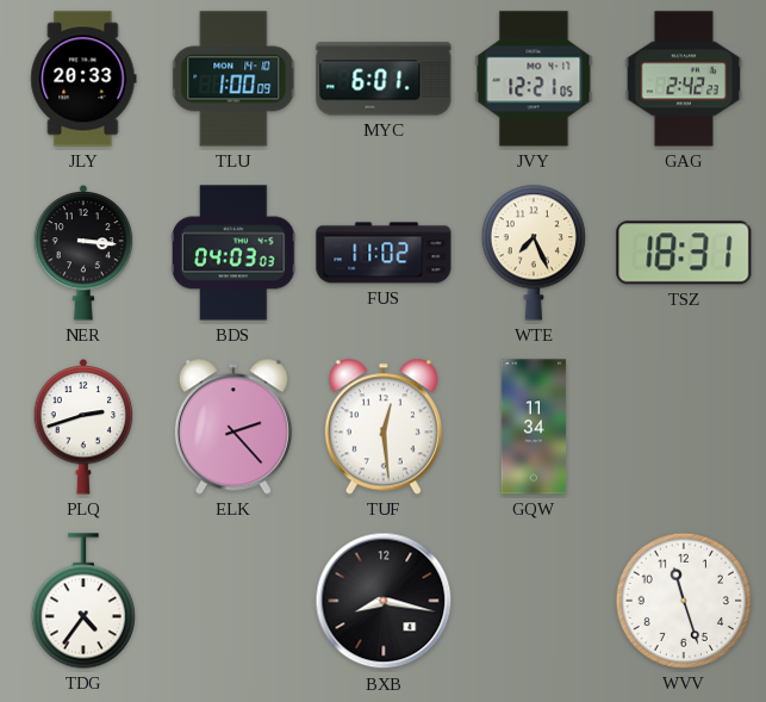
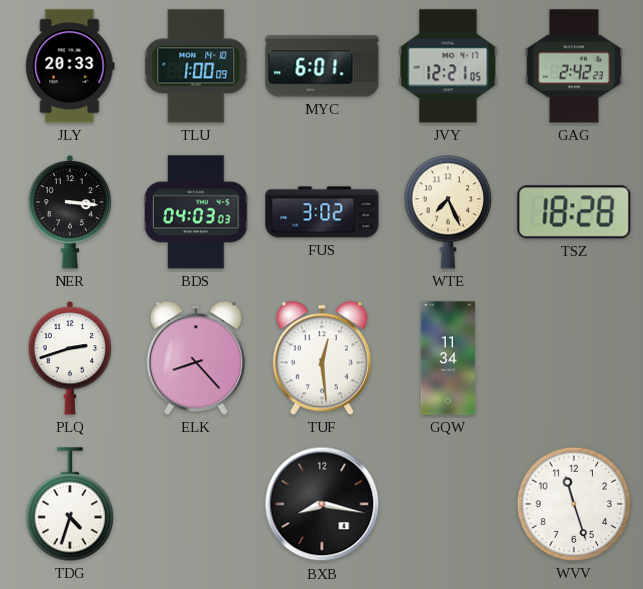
FUS: 11:02 -> 3:02
TSZ: 18:31 -> 18:28
ELK: 2:23 -> 8:23
TDG: 4:36 -> 4:33
